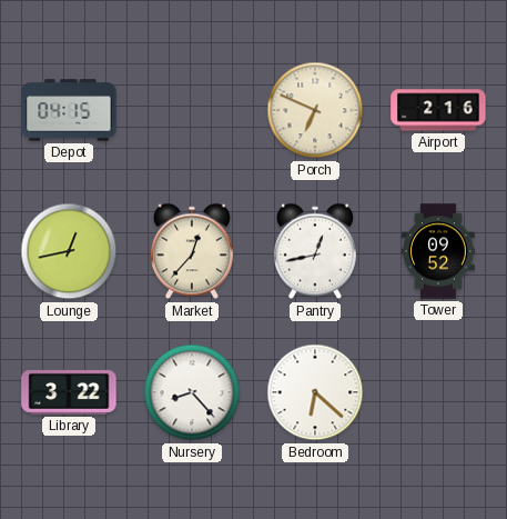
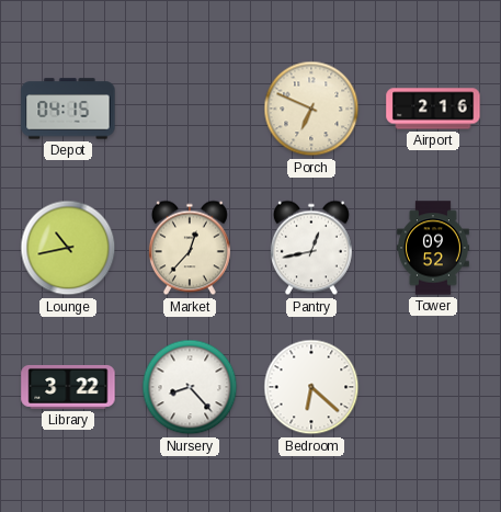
Lounge: 12:43 -> 10:43
